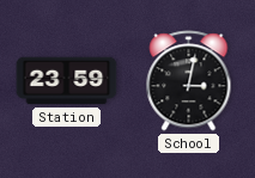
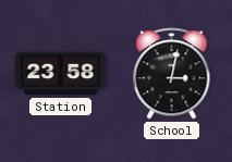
Station: 23:59 -> 23:58
